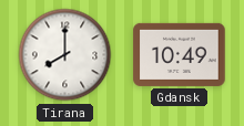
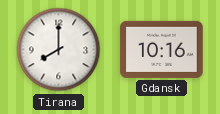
Gdansk: 10:49 -> 10:16
